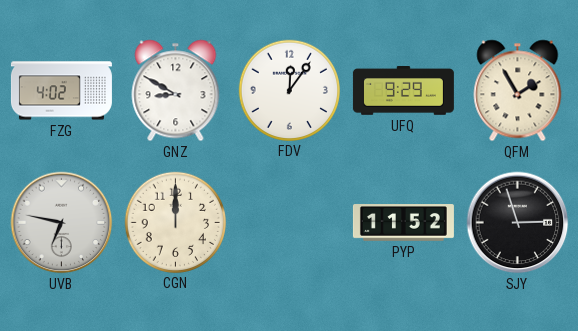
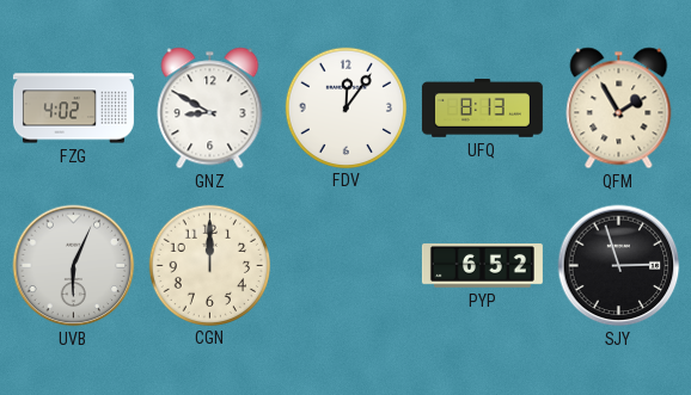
UFQ: 9:29 -> 8:13
UVB: 6:47 -> 6:04
PYP: 11:52 -> 6:52
